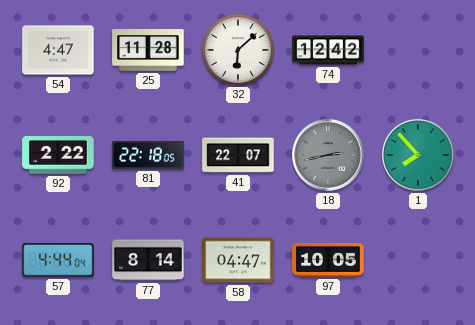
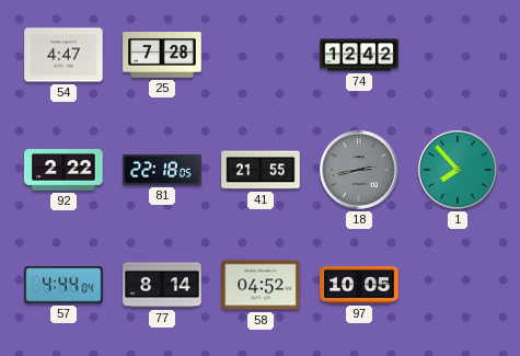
25: 11:28 -> 7:28
32: 6:08 -> none
41: 22:07 -> 21:55
58: 04:47 -> 04:52
